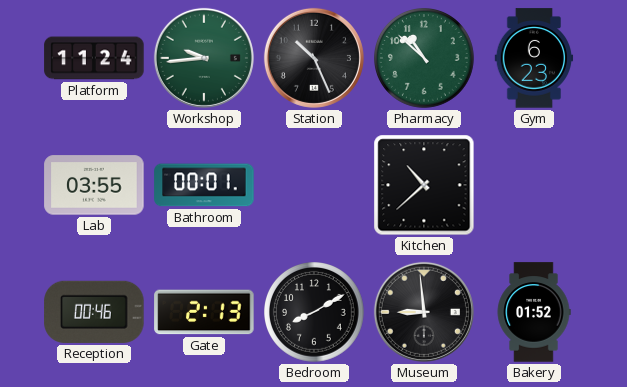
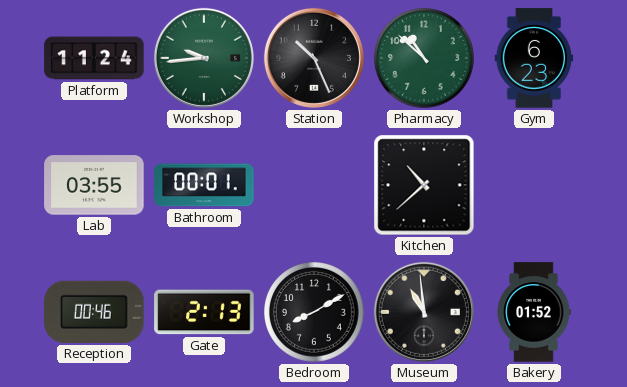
Museum: 8:59 -> 10:59
